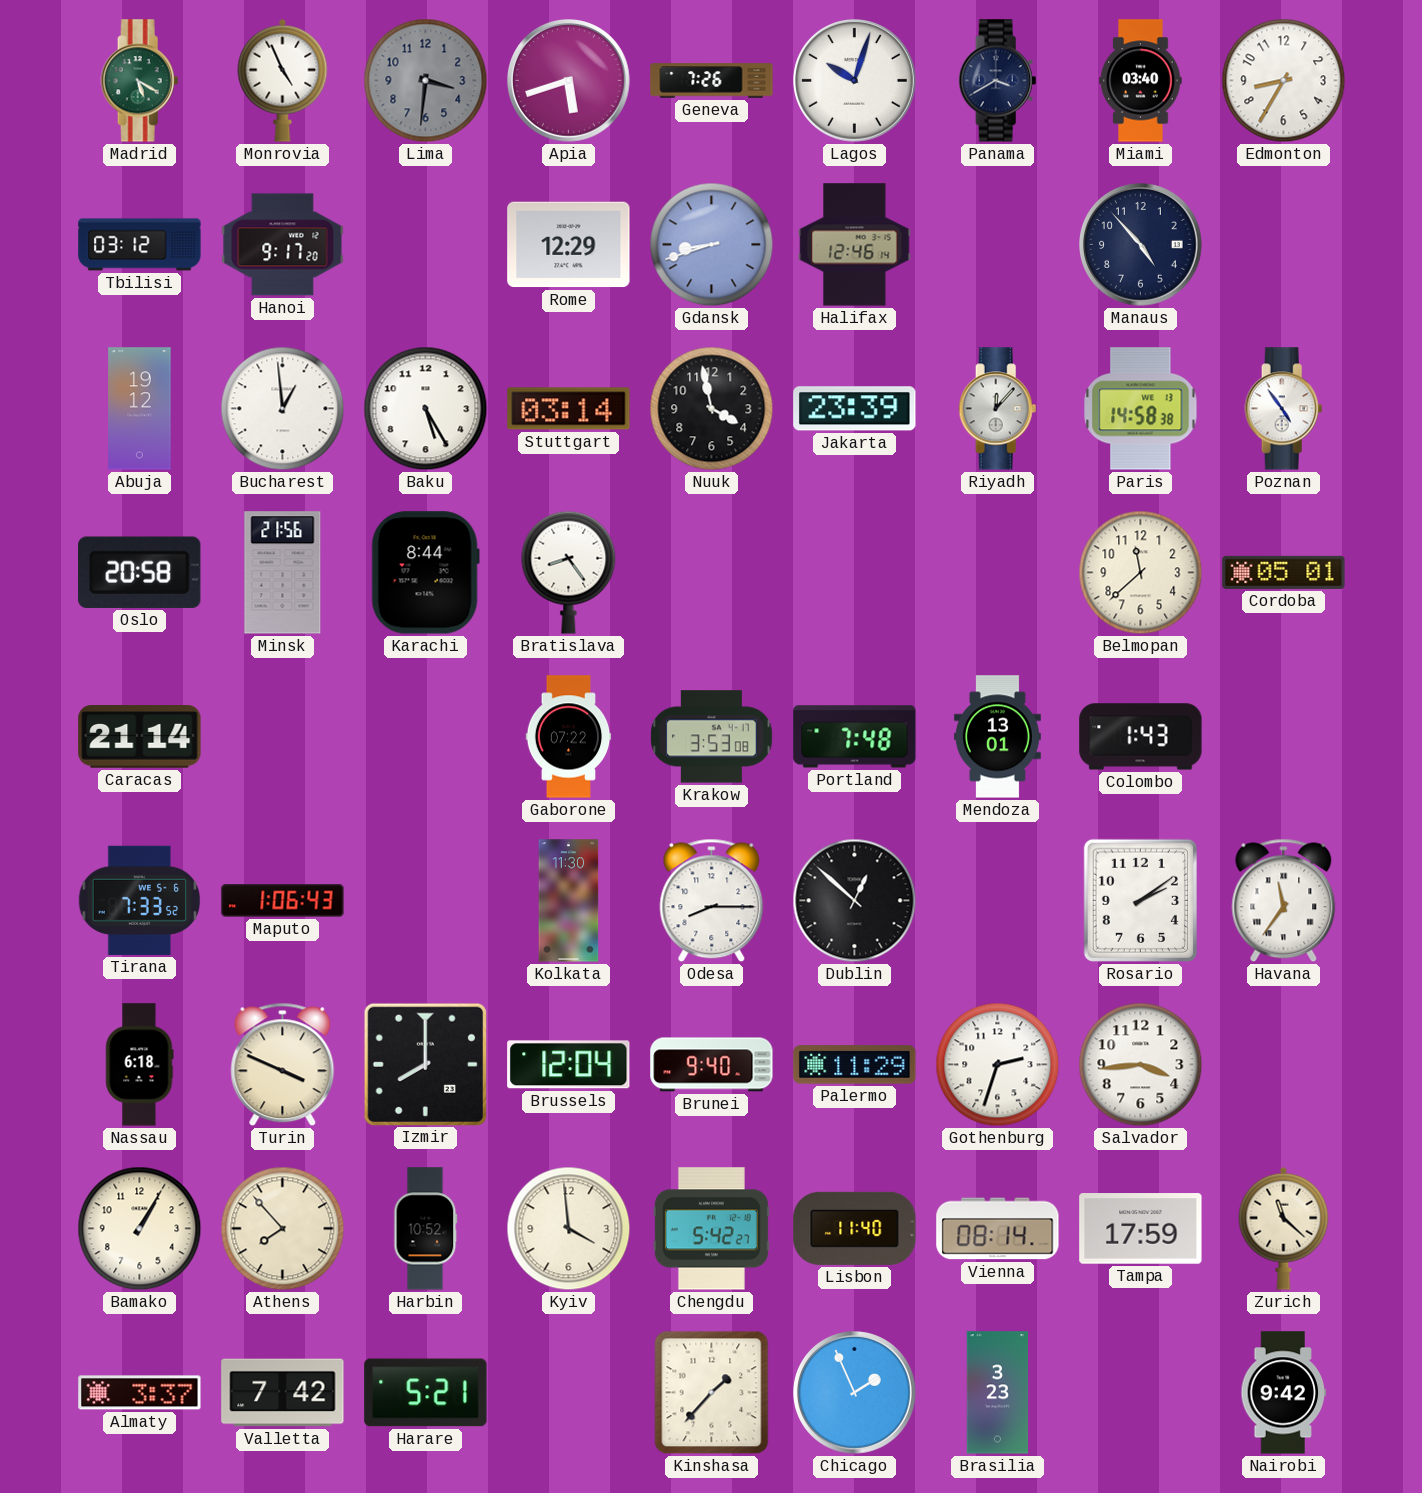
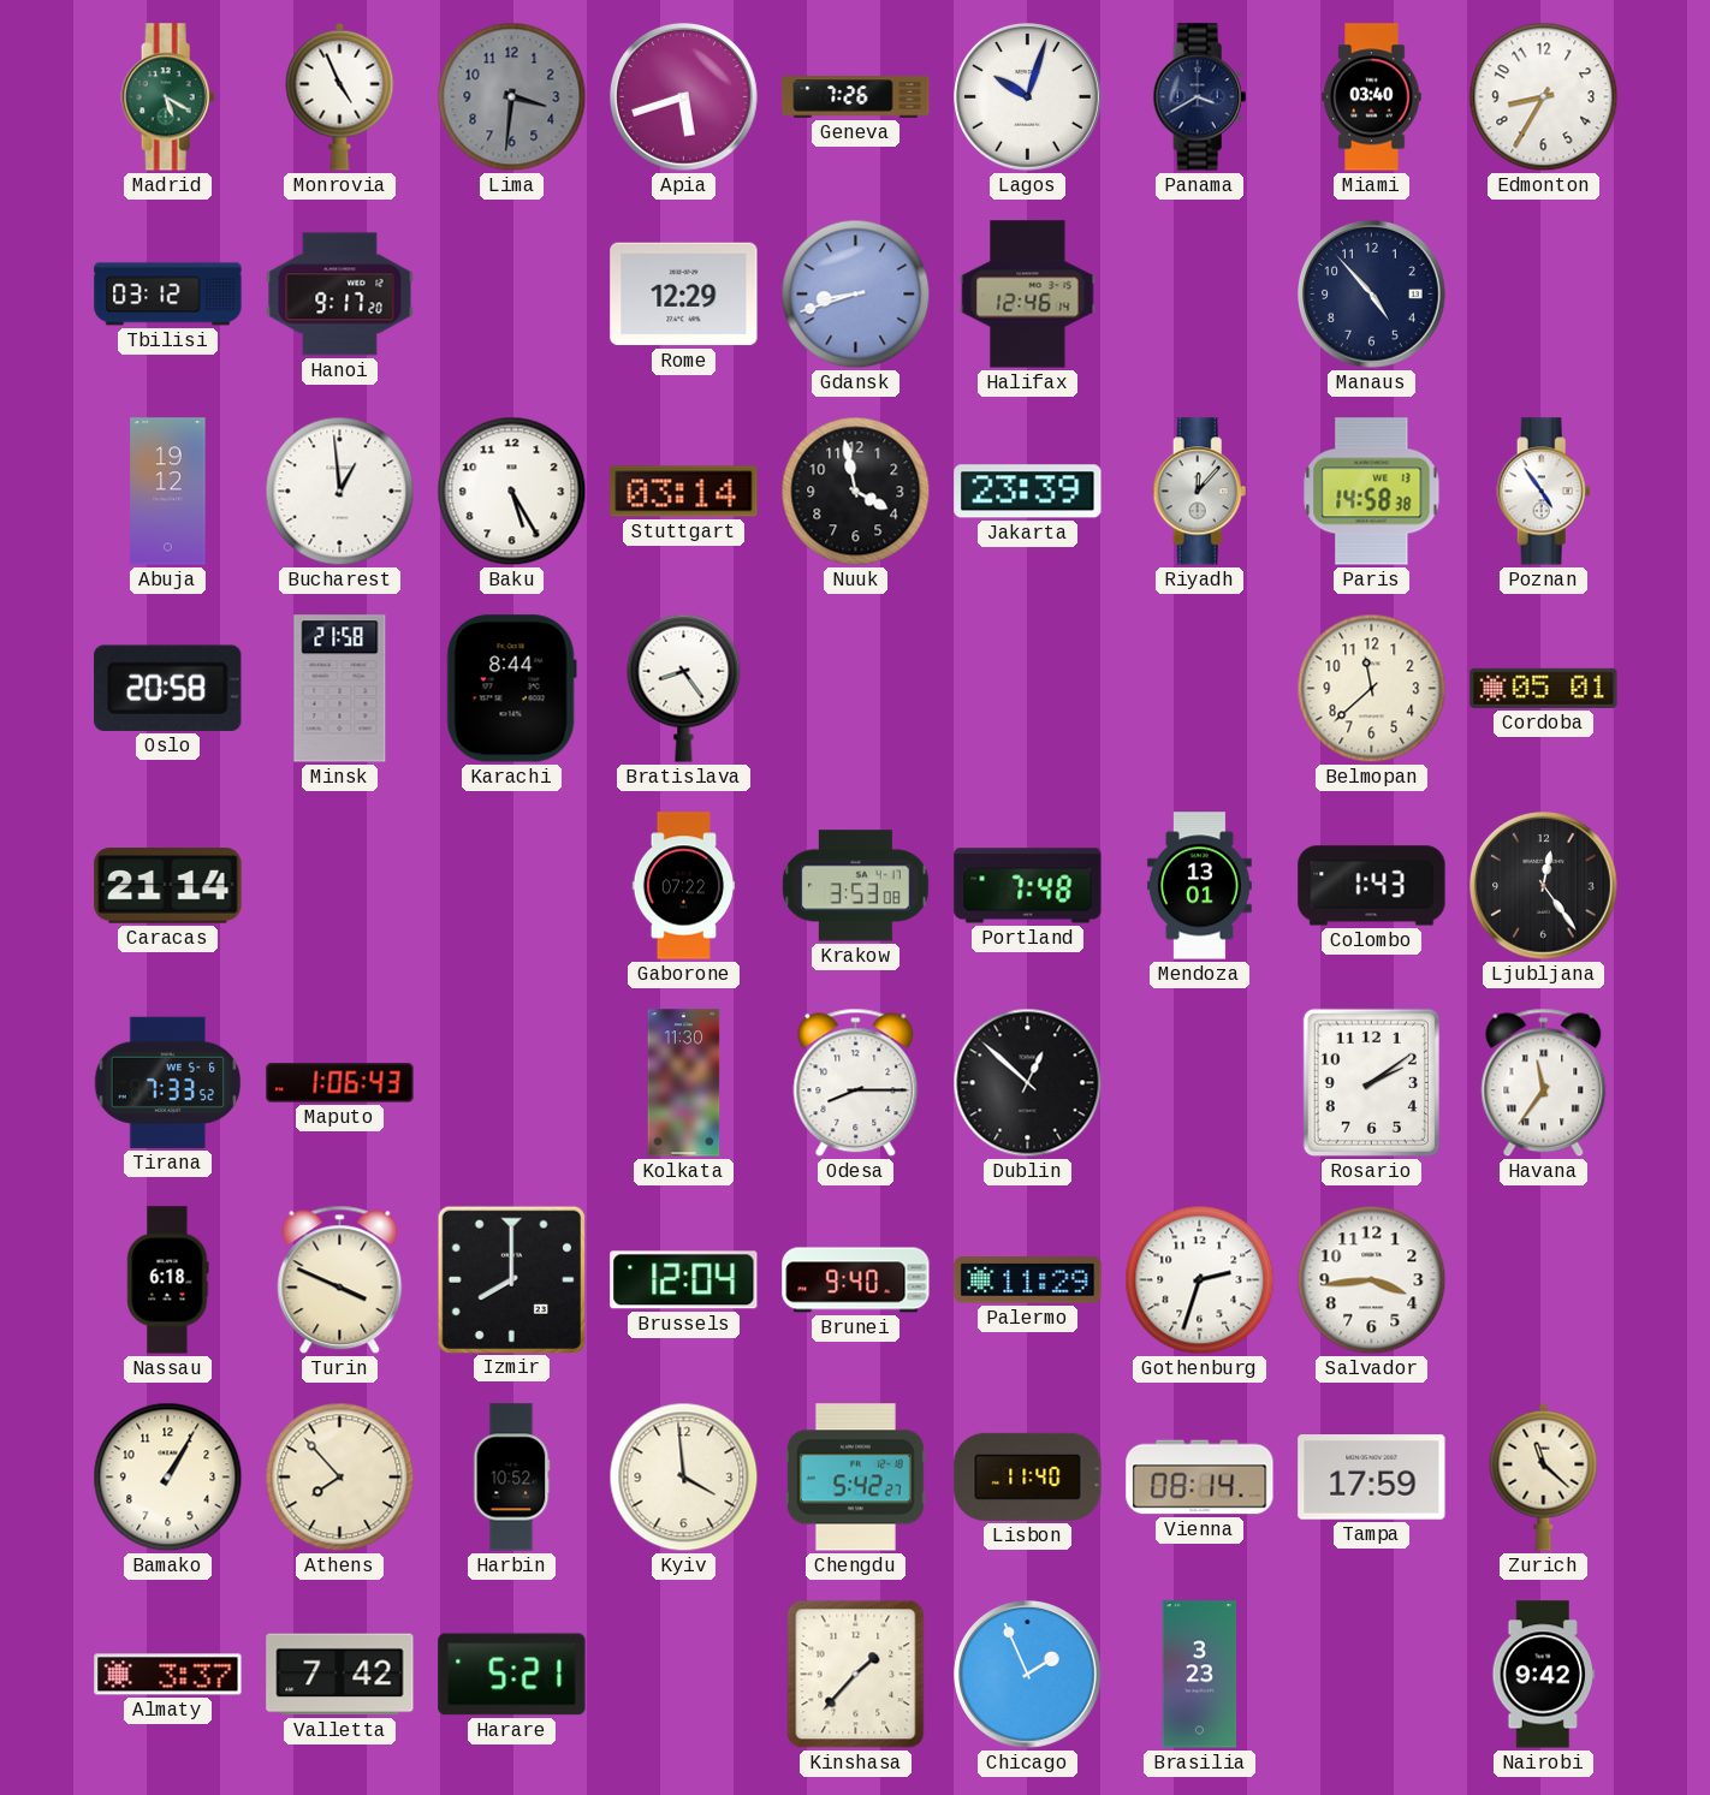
Minsk: 21:56 -> 21:58
Ljubljana: none -> 12:24
